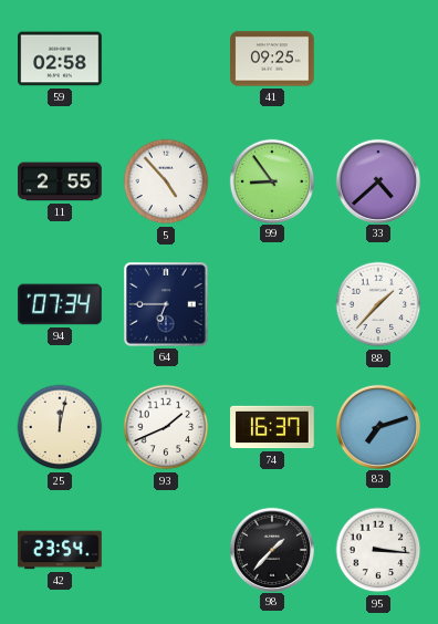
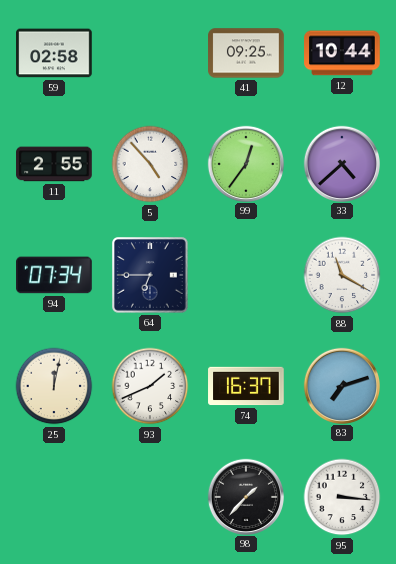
12: none -> 10:44
99: 8:54 -> 12:36
88: 1:37 -> 11:20
42: 23:54 -> none
